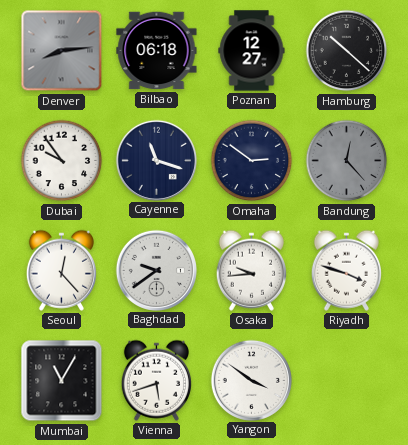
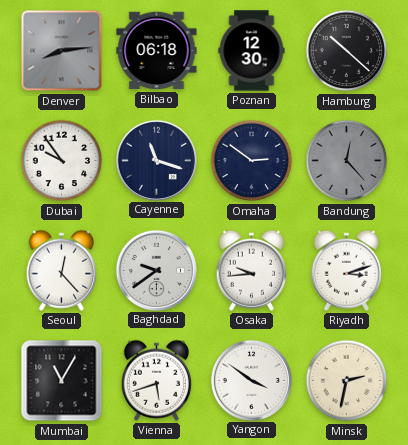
Poznan: 12:27 -> 12:30
Riyadh: 3:48 -> 3:12
Minsk: none -> 2:32
